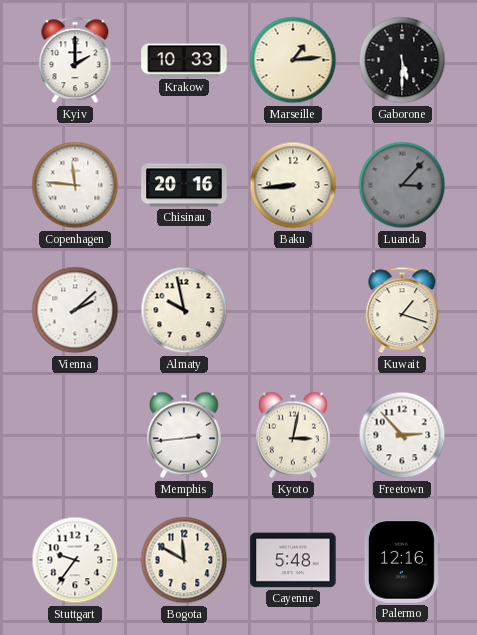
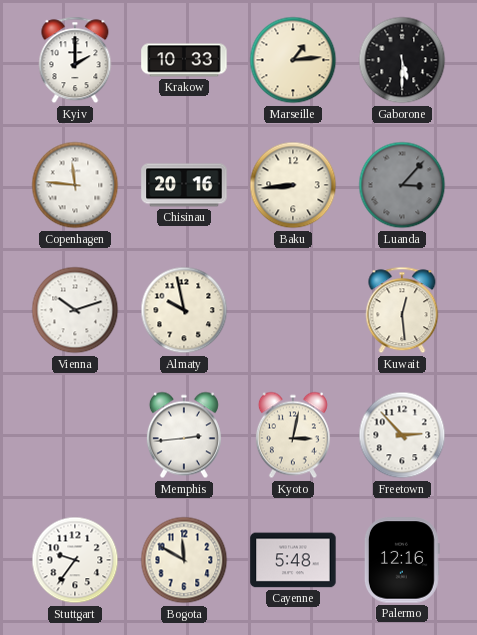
Vienna: 2:08 -> 10:12
Kuwait: 1:18 -> 12:29
